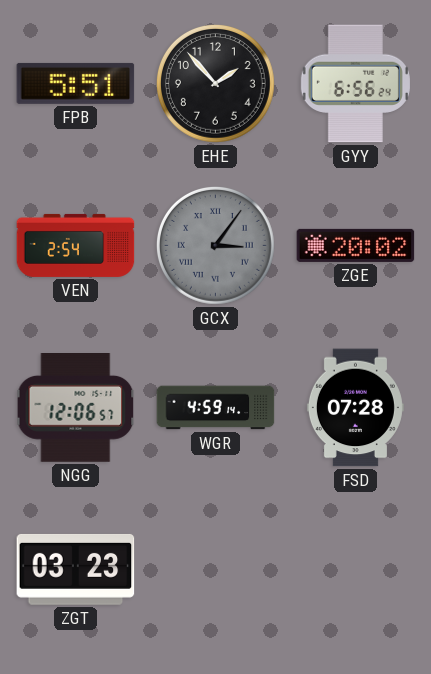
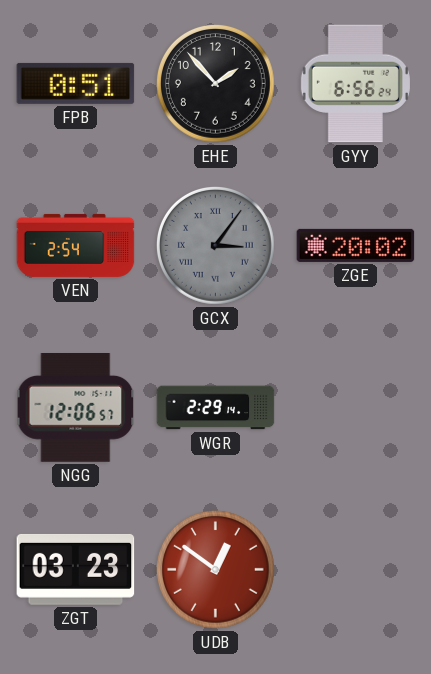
FPB: 5:51 -> 0:51
WGR: 4:59 -> 2:29
FSD: 07:28 -> none
UDB: none -> 12:51
